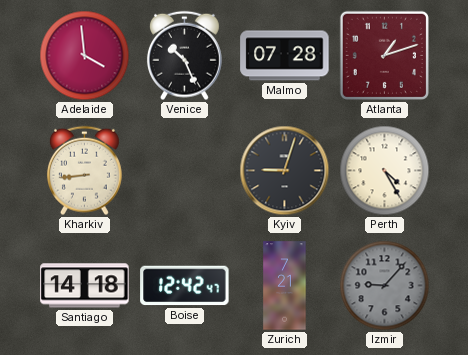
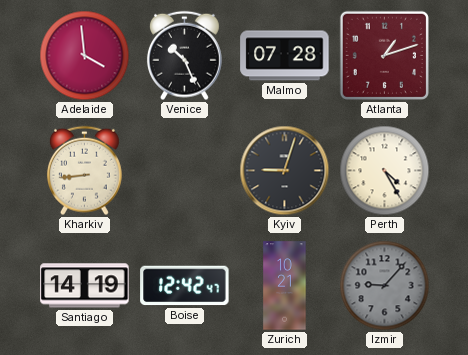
Santiago: 14:18 -> 14:19
Zurich: 7:21 -> 10:21
